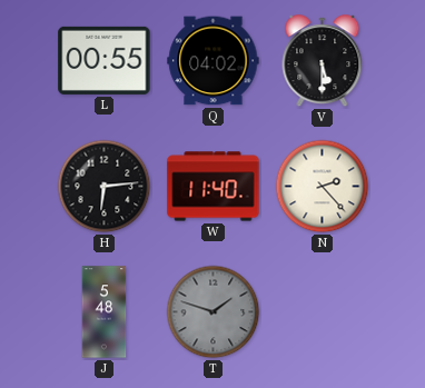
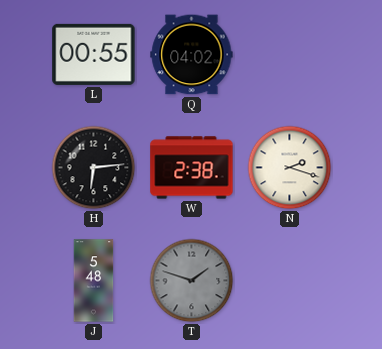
V: 5:30 -> none
W: 11:40 -> 2:38
N: 2:23 -> 2:18
